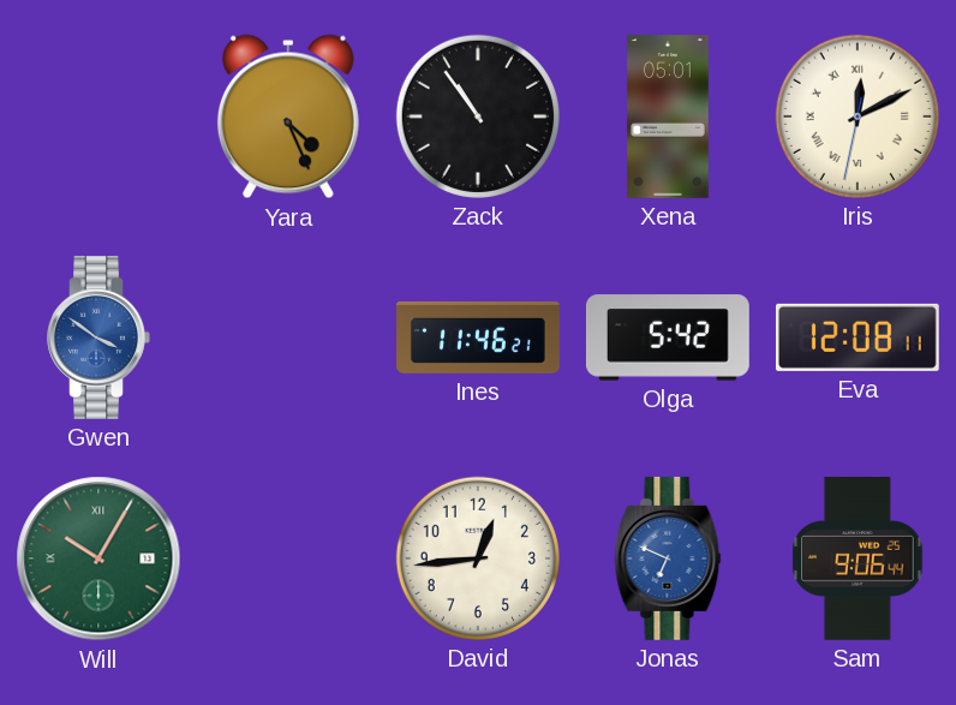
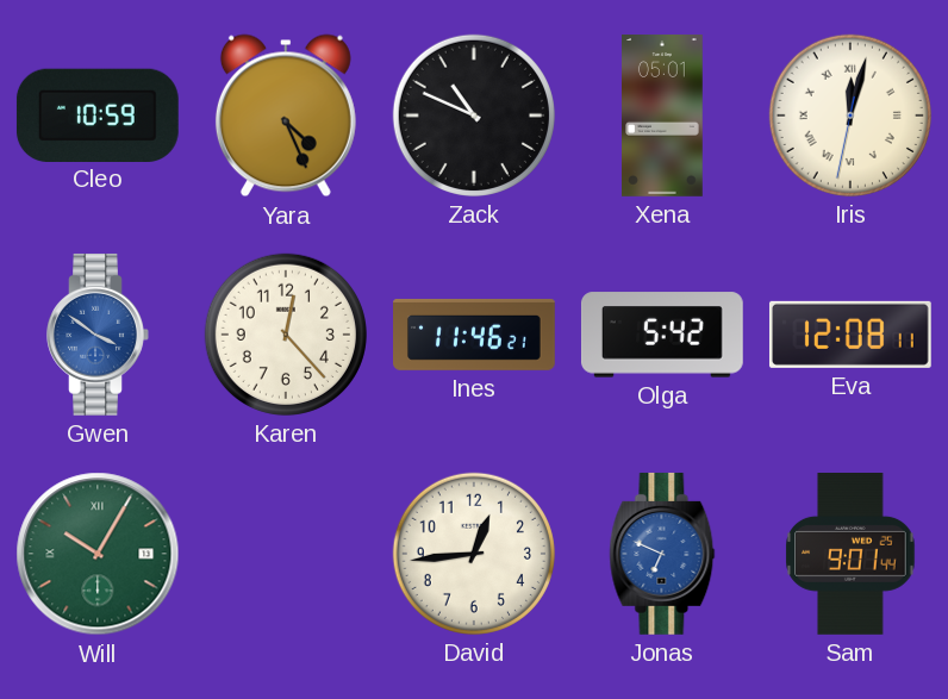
Cleo: none -> 10:59
Zack: 10:54 -> 10:49
Iris: 12:10 -> 12:02
Karen: none -> 12:23
Sam: 9:06 -> 9:01
